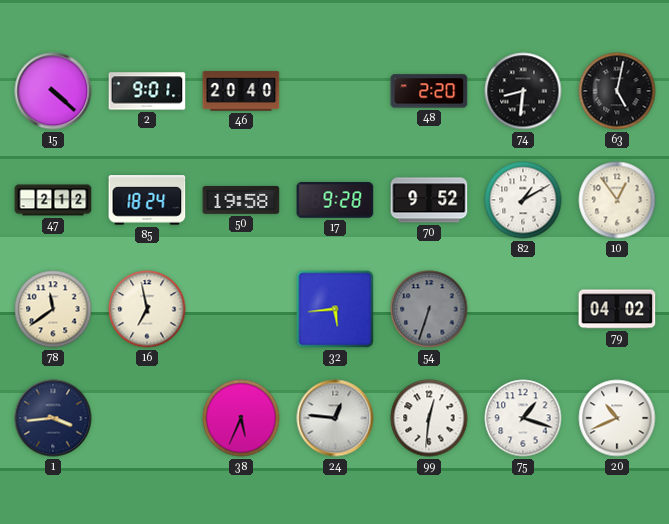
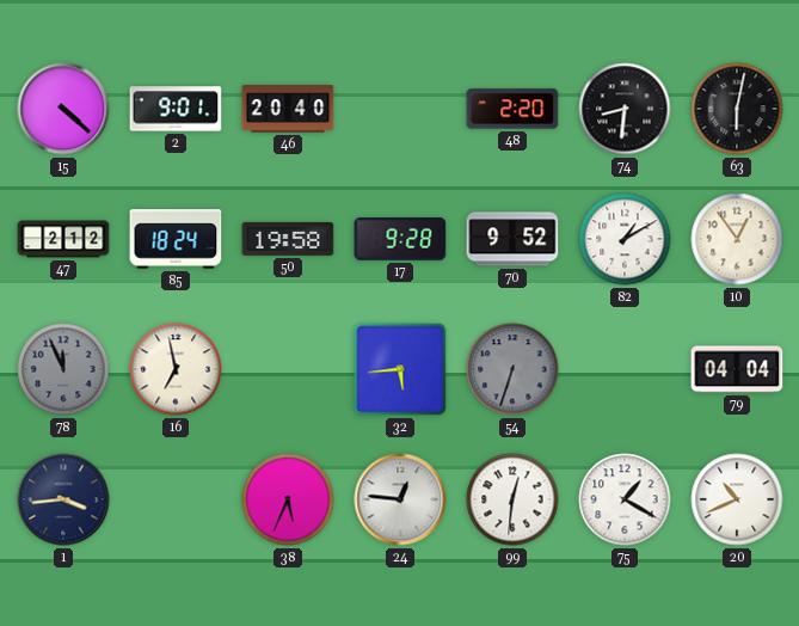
63: 5:02 -> 6:02
78: 11:39 -> 11:56
78 dial: cream -> grey
79: 04:02 -> 04:04
75: 1:18 -> 1:20
